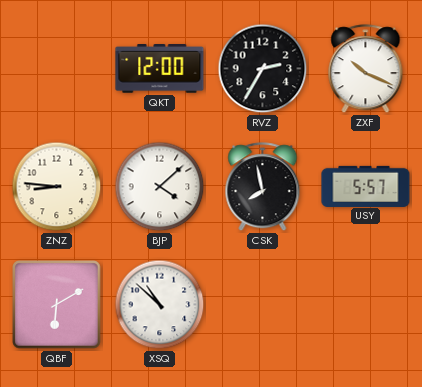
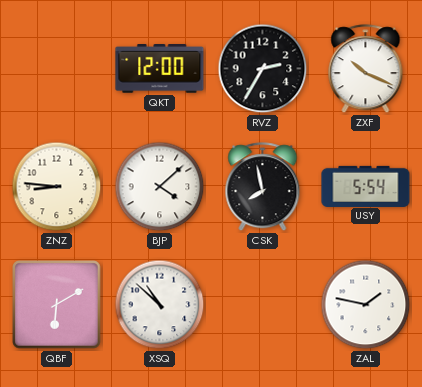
USY: 5:57 -> 5:54
ZAL: none -> 1:47
